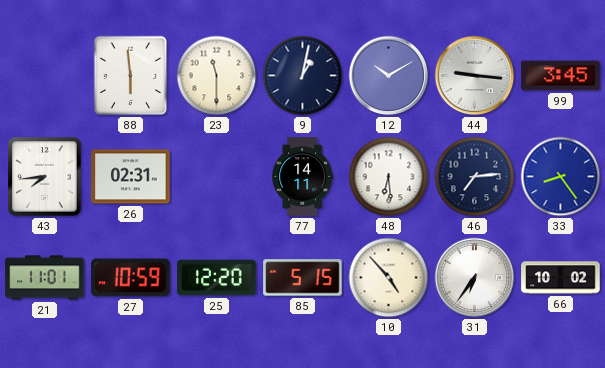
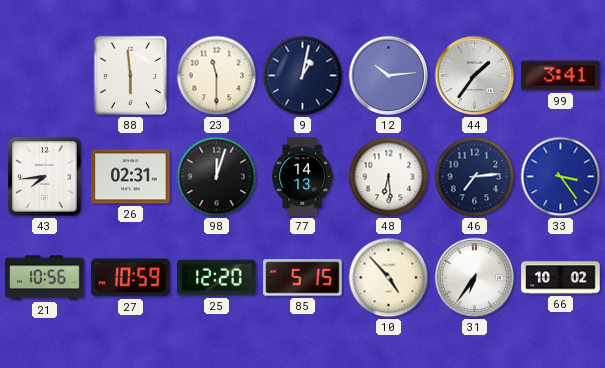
12: 10:10 -> 10:14
44: 9:16 -> 1:36
99: 3:45 -> 3:41
98: none -> 12:03
77: 14:11 -> 14:13
33: 8:24 -> 3:24
21: 11:01 -> 10:56
